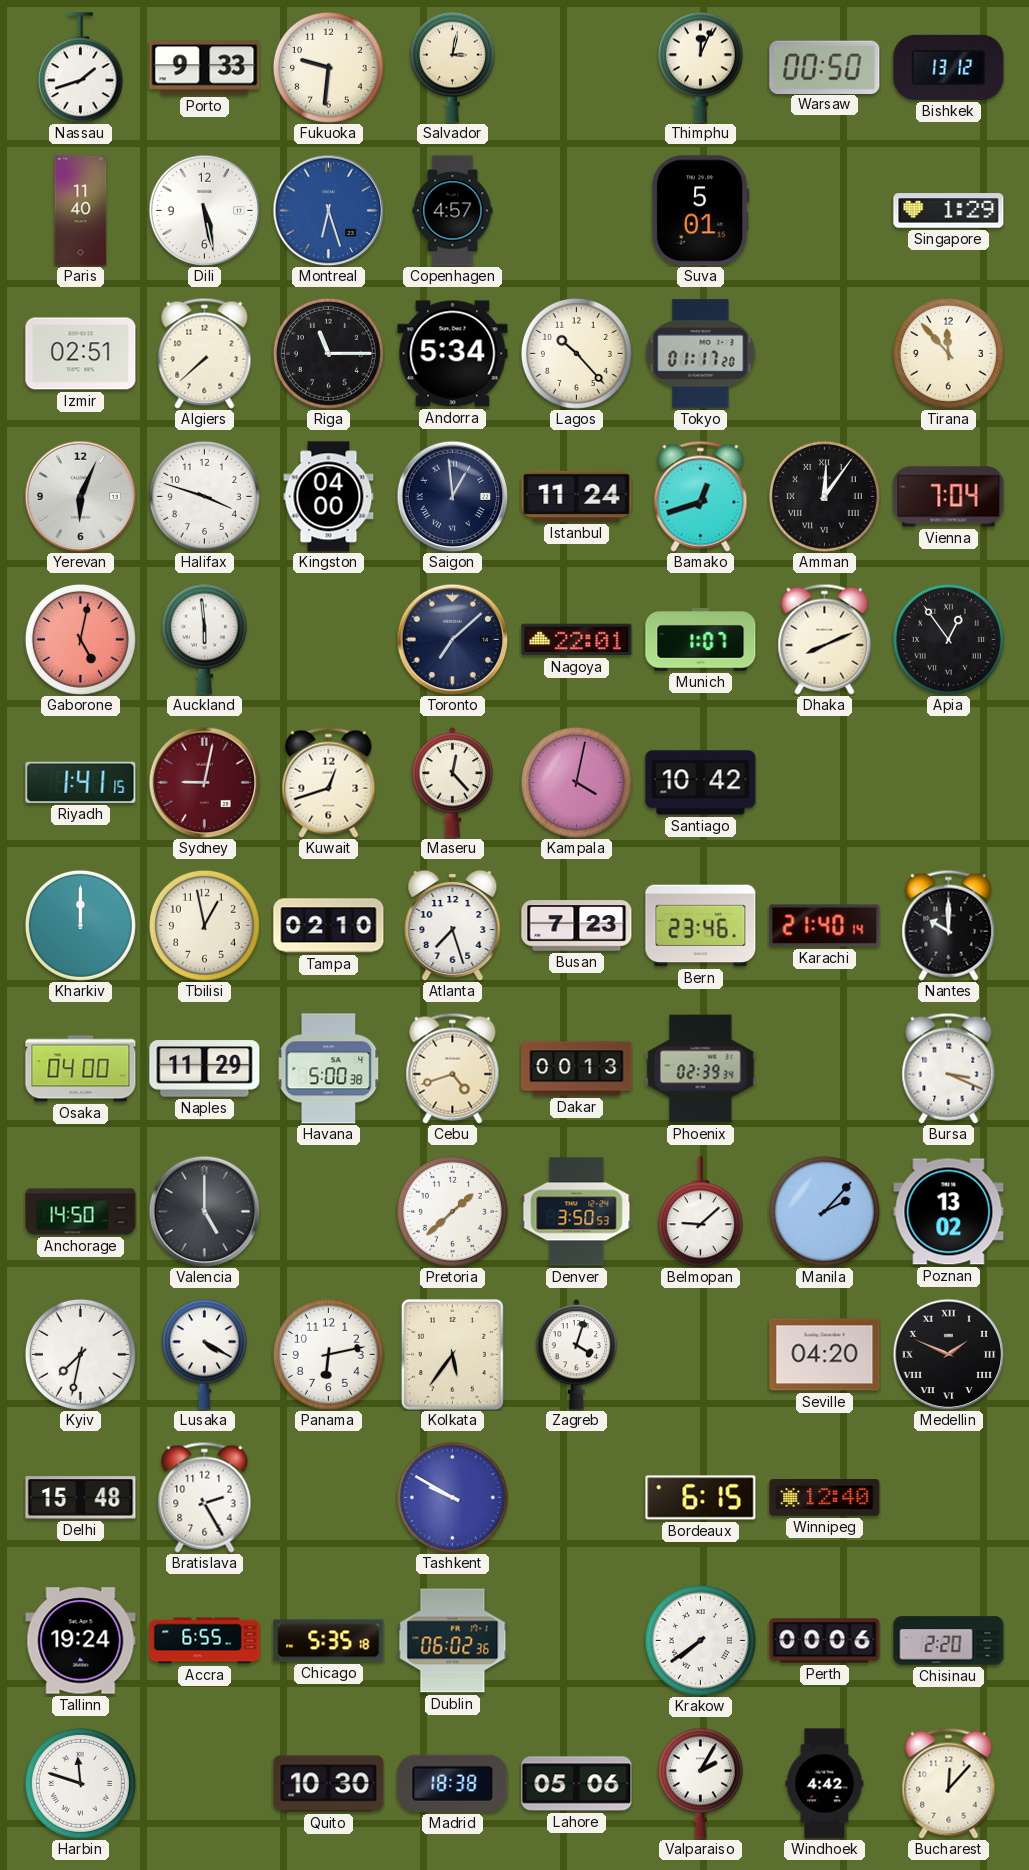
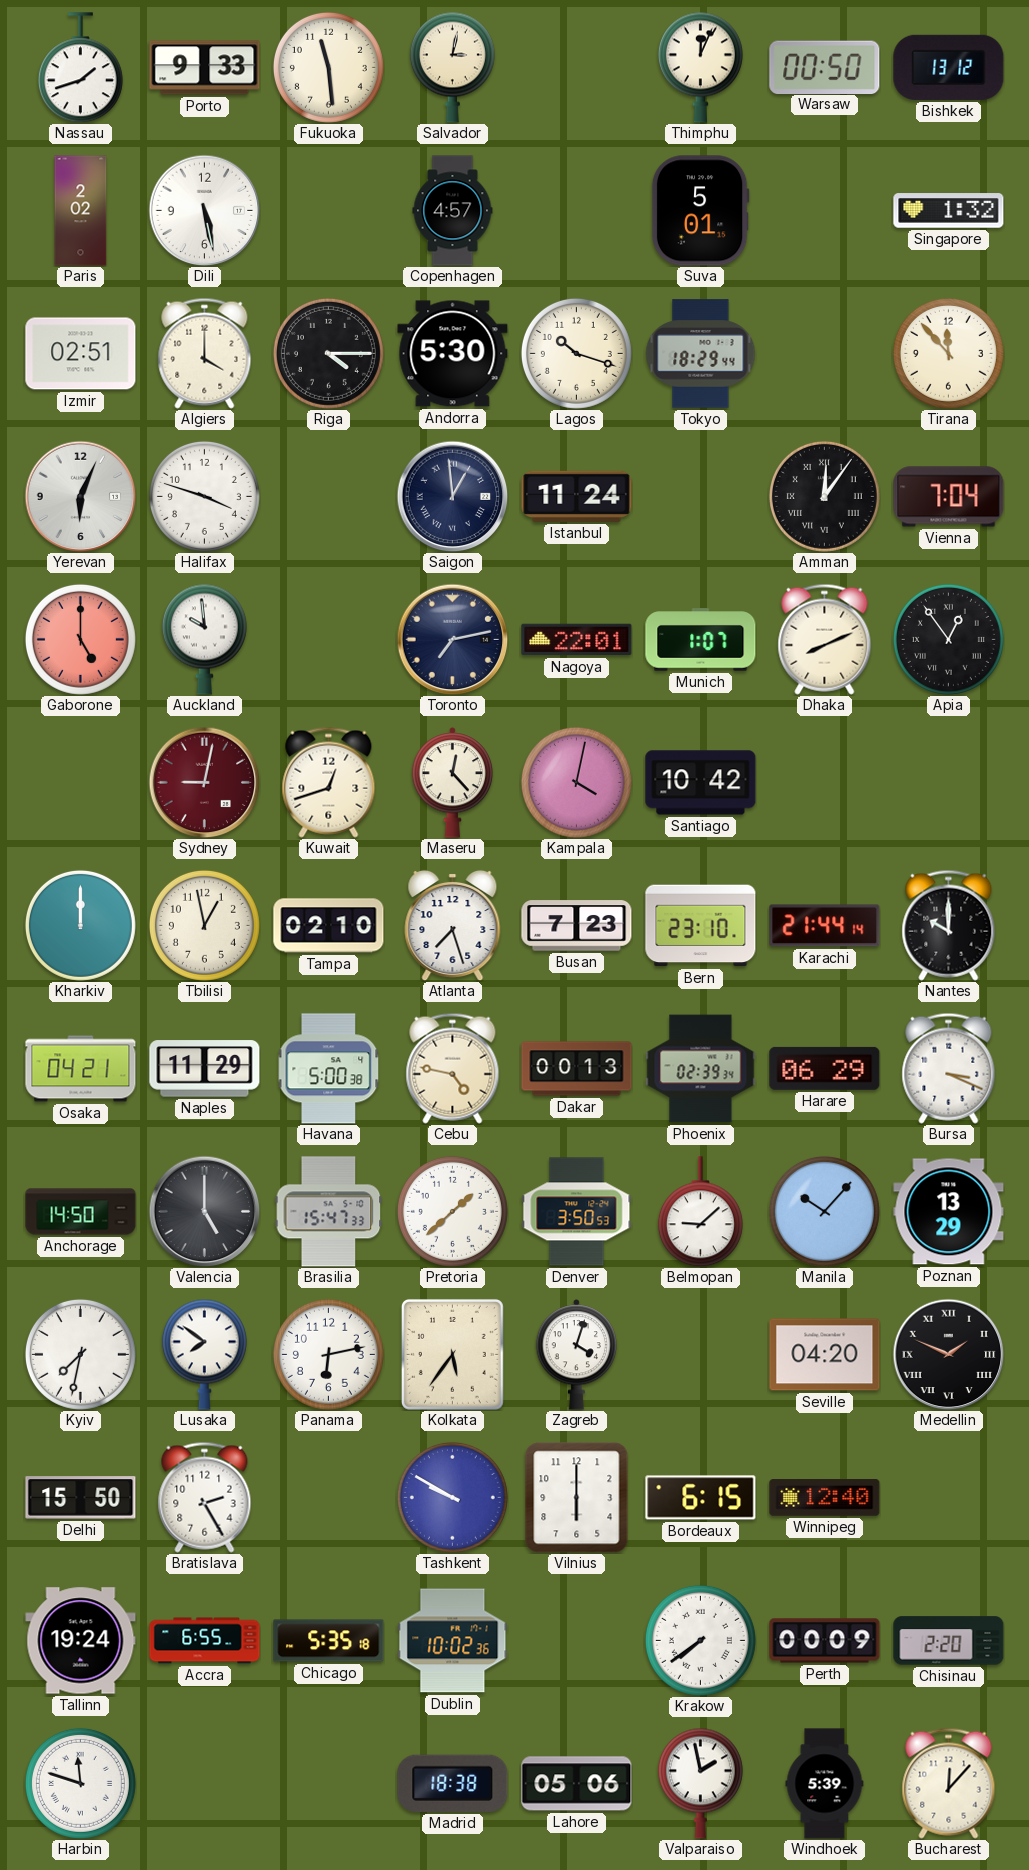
Fukuoka: 9:31 -> 11:29
Paris: 11:40 -> 2:02
Montreal: 6:27 -> none
Singapore: 1:29 -> 1:32
Algiers: 7:38 -> 4:00
Riga: 11:15 -> 4:15
Andorra: 5:34 -> 5:30
Lagos: 10:23 -> 10:18
Tokyo: 01:17 -> 18:29
Kingston: 04:00 -> none
Bamako: 12:42 -> none
Gaborone: 5:02 -> 5:00
Auckland: 5:59 -> 9:59
Toronto: 7:08 -> 7:13
Riyadh: 1:41 -> none
Bern: 23:46 -> 23:10
Karachi: 21:40 -> 21:44
Osaka: 04:00 -> 04:21
Cebu: 4:42 -> 4:47
Harare: none -> 06:29
Brasilia: none -> 15:47
Manila: 2:07 -> 10:07
Poznan: 13:02 -> 13:29
Lusaka: 4:20 -> 7:51
Delhi: 15:48 -> 15:50
Vilnius: none -> 6:00
Dublin: 06:02 -> 10:02
Perth: 00:06 -> 00:09
Quito: 10:30 -> none
Valparaiso: 2:05 -> 1:58
Windhoek: 4:42 -> 5:39
